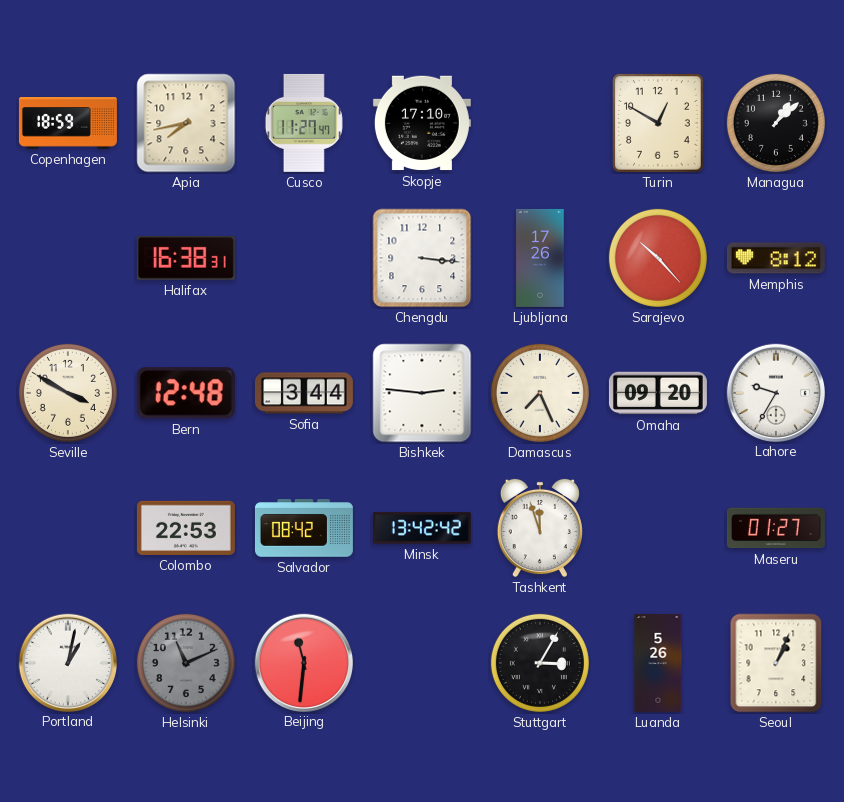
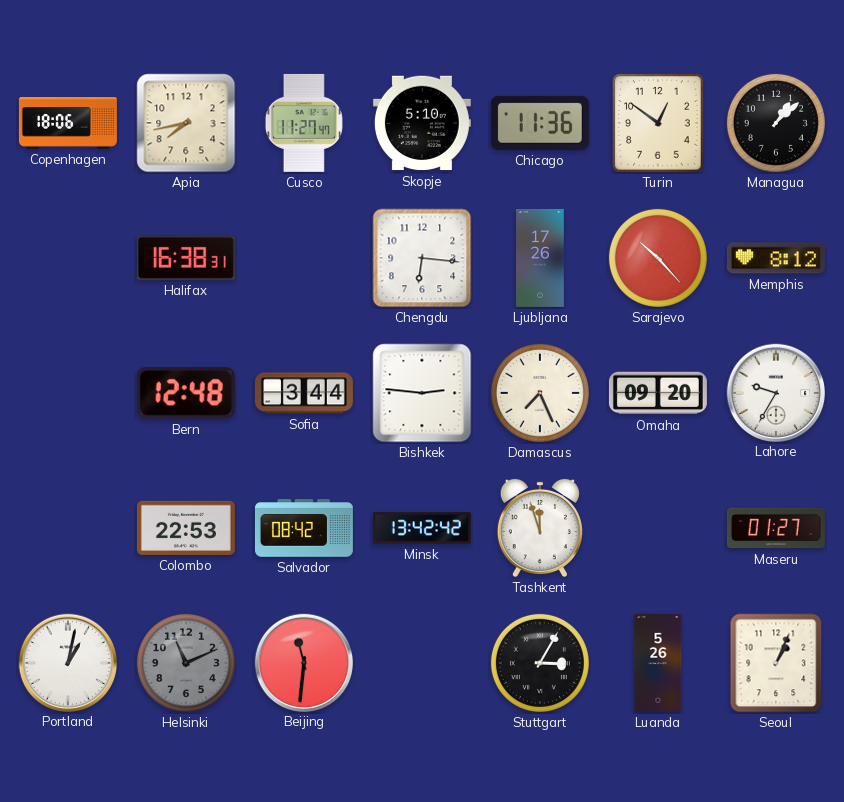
Copenhagen: 18:59 -> 18:06
Skopje: 17:10 -> 5:10
Chicago: none -> 11:36
Turin: 12:50 -> 12:51
Chengdu: 3:16 -> 6:16
Seville: 3:50 -> none
